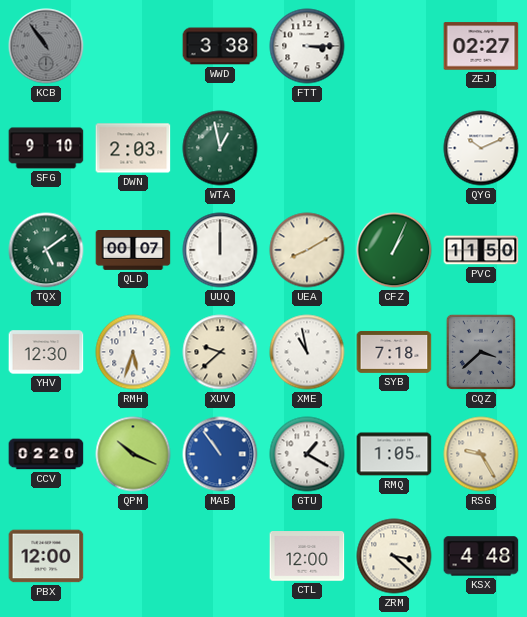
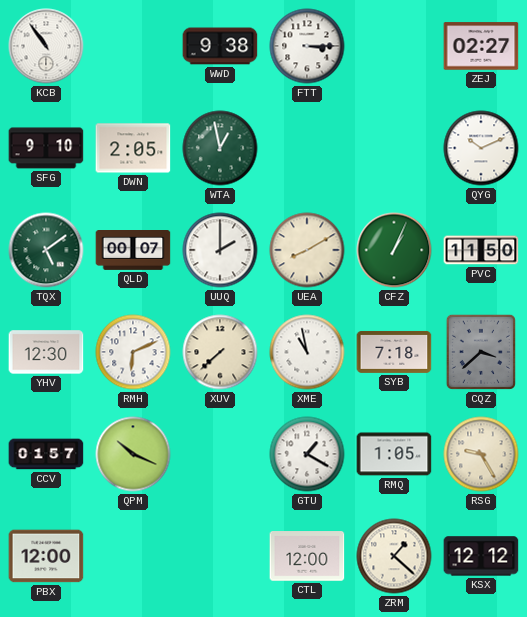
KCB dial: grey -> white
WWD: 3:38 -> 9:38
DWN: 2:03 -> 2:05
UUQ: 12:00 -> 2:00
RMH: 5:33 -> 6:11
XUV: 9:38 -> 7:38
CCV: 02:20 -> 01:57
MAB: 10:54 -> none
ZRM: 3:22 -> 1:22
KSX: 4:48 -> 12:12
